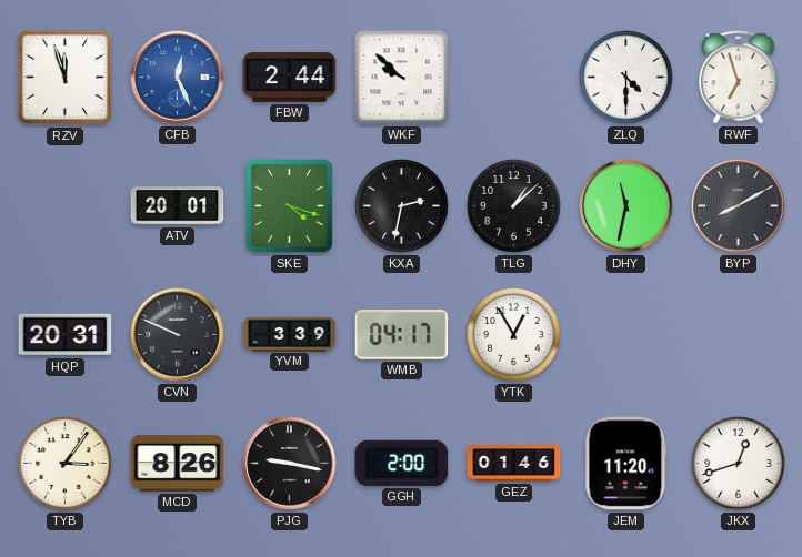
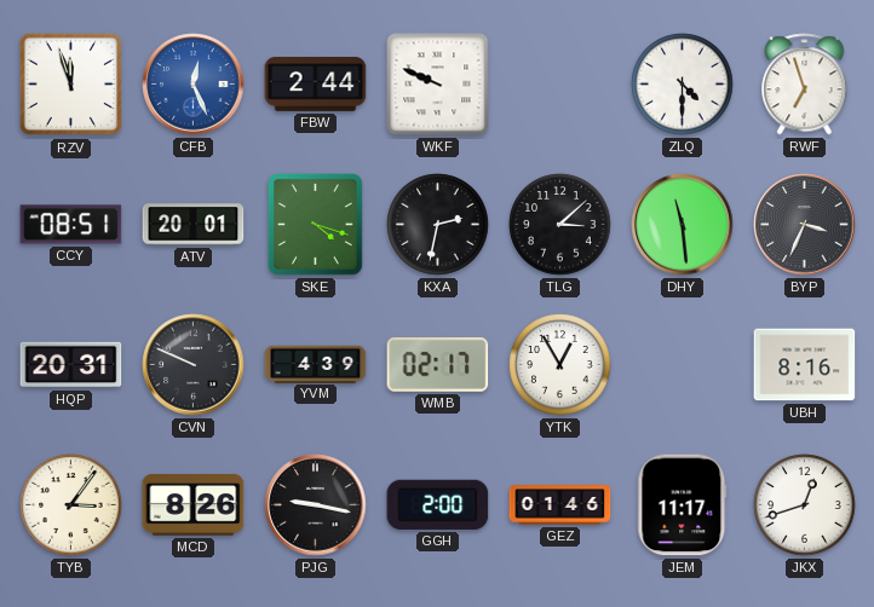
WKF: 9:52 -> 9:49
CCY: none -> 08:51
TLG: 1:08 -> 3:08
DHY: 11:32 -> 11:29
BYP: 8:10 -> 3:34
YVM: 3:39 -> 4:39
WMB: 04:17 -> 02:17
UBH: none -> 8:16
JEM: 11:20 -> 11:17
